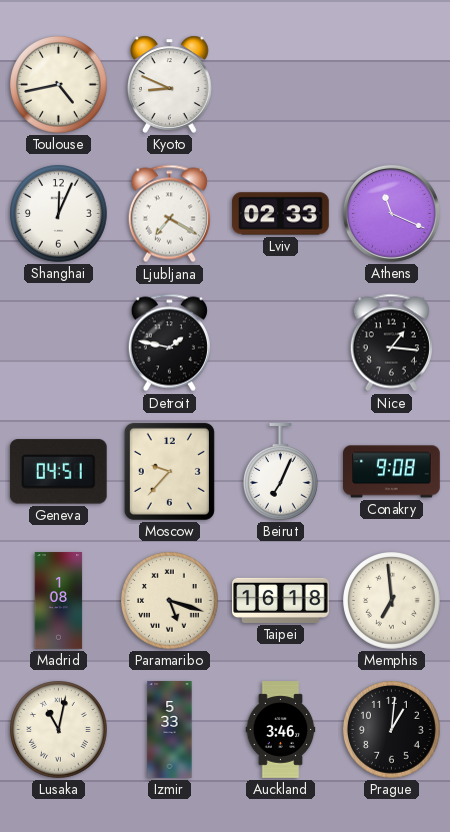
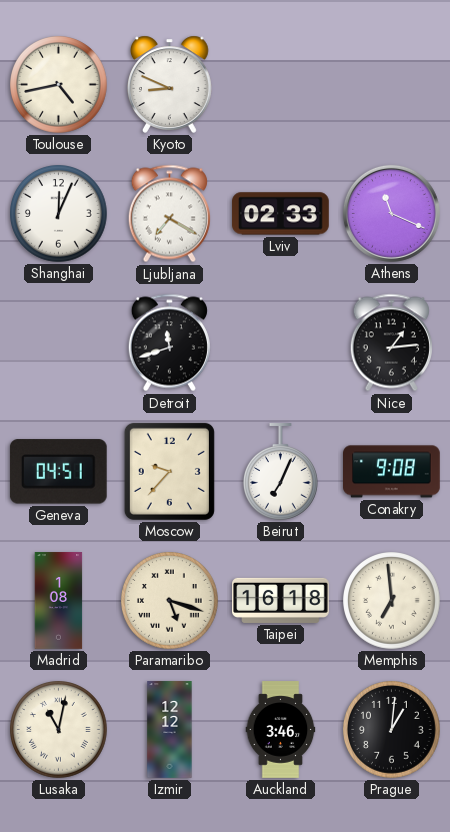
Detroit: 1:47 -> 11:42
Nice: 1:16 -> 1:14
Izmir: 5:33 -> 12:12
